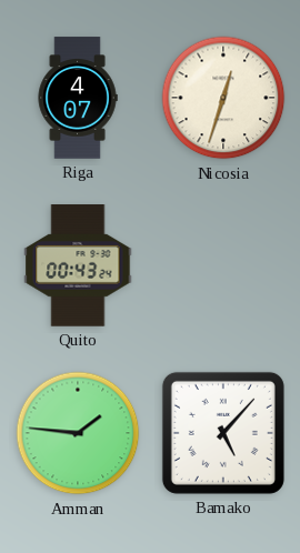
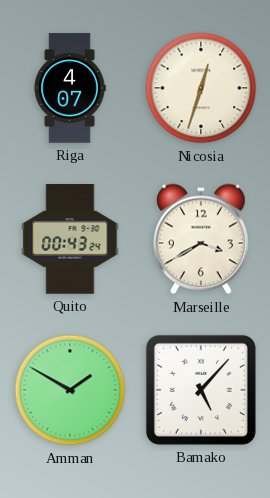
Marseille: none -> 3:40
Amman: 1:46 -> 1:50
